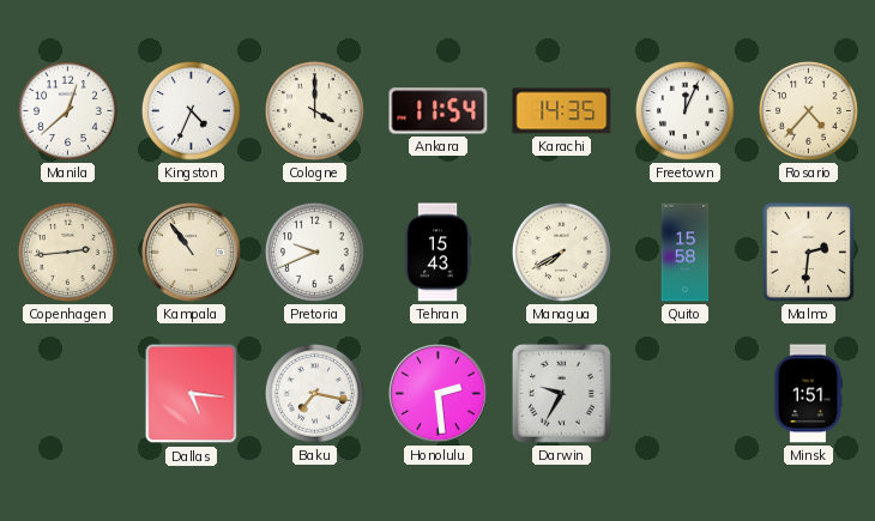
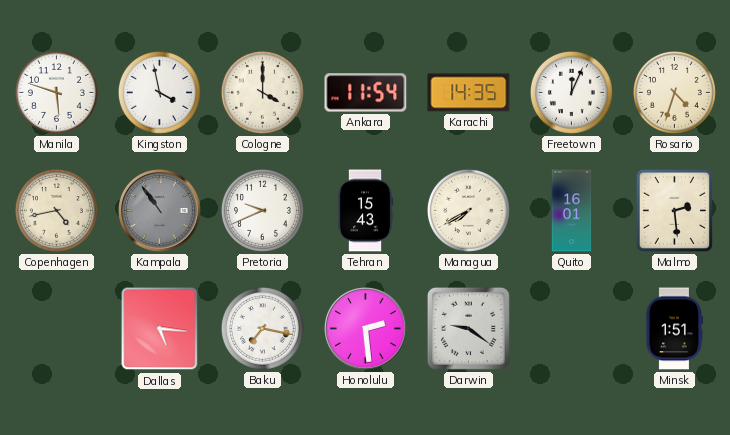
Manila: 12:38 -> 5:48
Kingston: 4:34 -> 3:58
Rosario: 4:37 -> 4:33
Copenhagen: 2:44 -> 4:43
Kampala dial: cream -> grey
Quito: 15:58 -> 16:01
Malmo: 2:31 -> 2:29
Darwin: 9:35 -> 9:21
